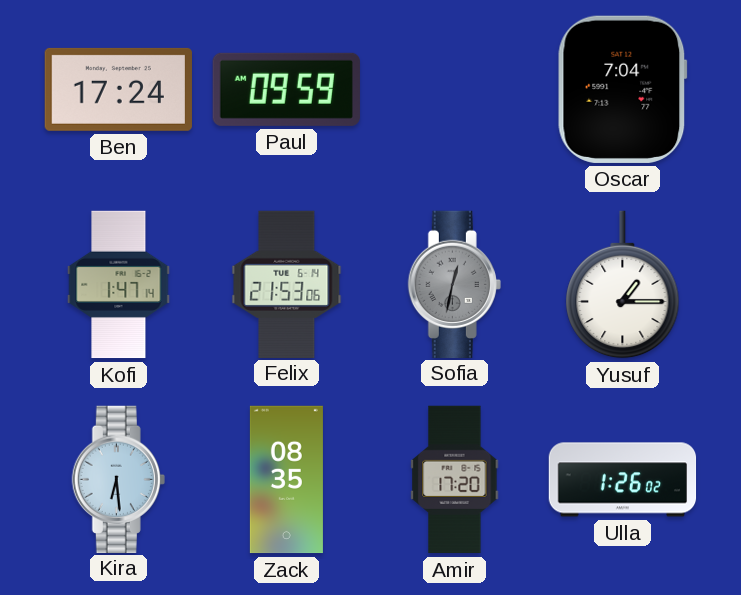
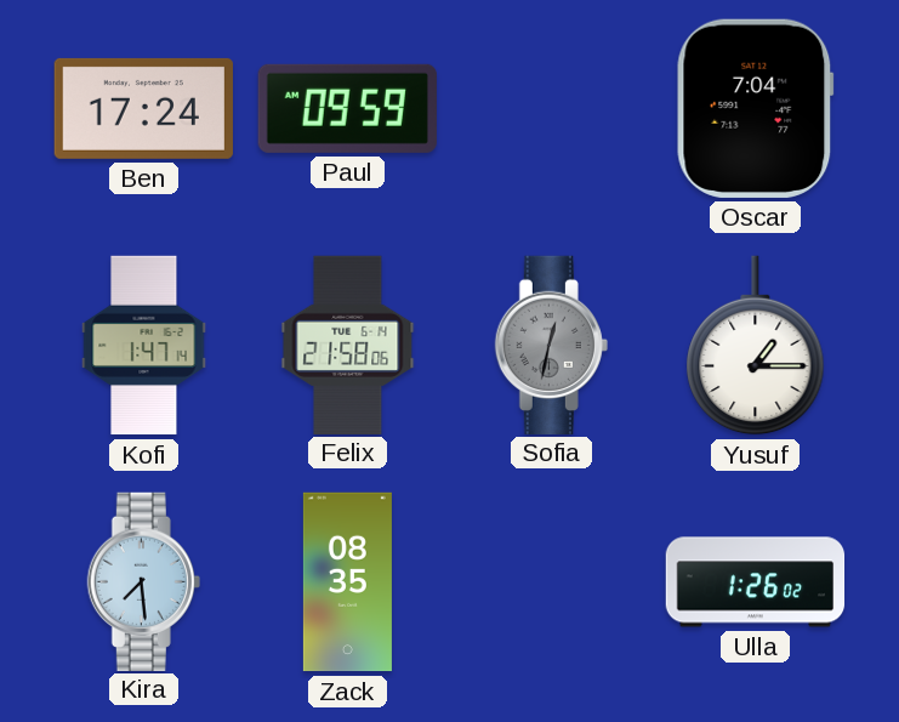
Felix: 21:53 -> 21:58
Kira: 6:29 -> 7:29
Amir: 17:20 -> none
